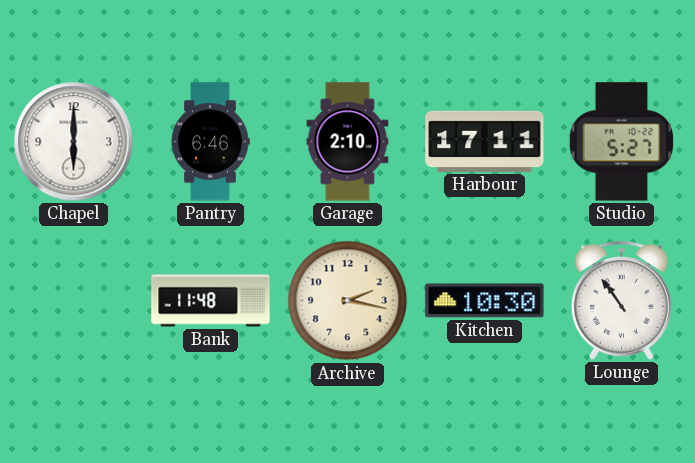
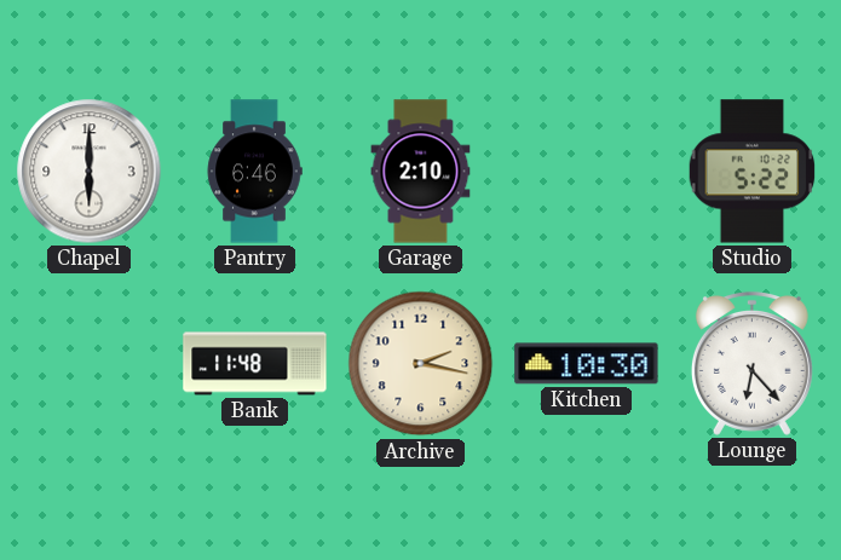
Harbour: 17:11 -> none
Studio: 5:27 -> 5:22
Lounge: 10:54 -> 6:23
